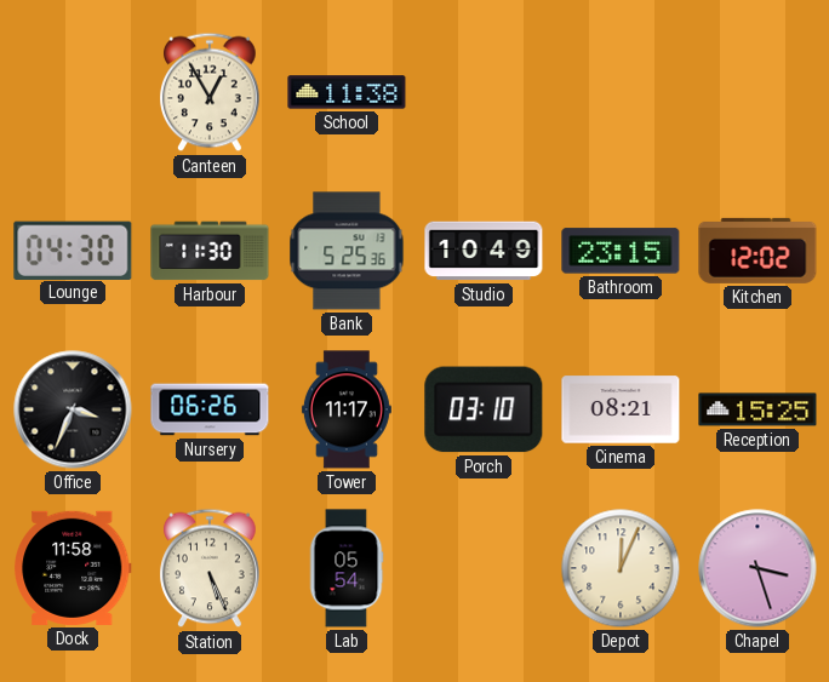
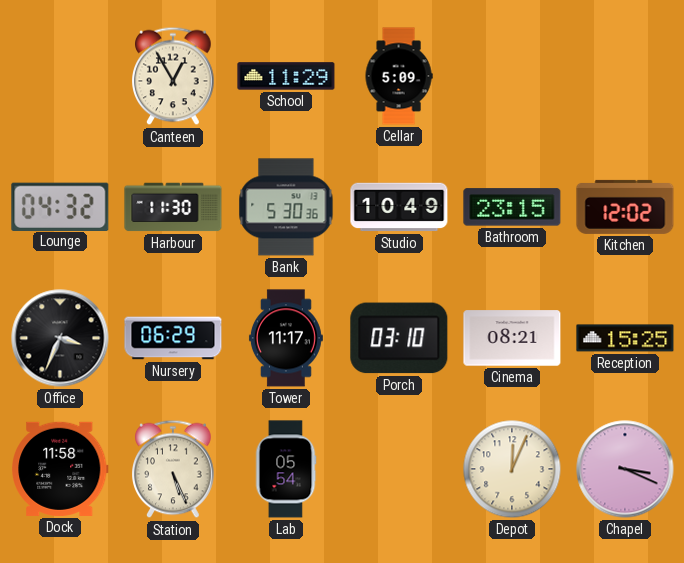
School: 11:38 -> 11:29
Cellar: none -> 5:09
Lounge: 04:30 -> 04:32
Bank: 5:25 -> 5:30
Nursery: 06:26 -> 06:29
Chapel: 3:27 -> 3:19
